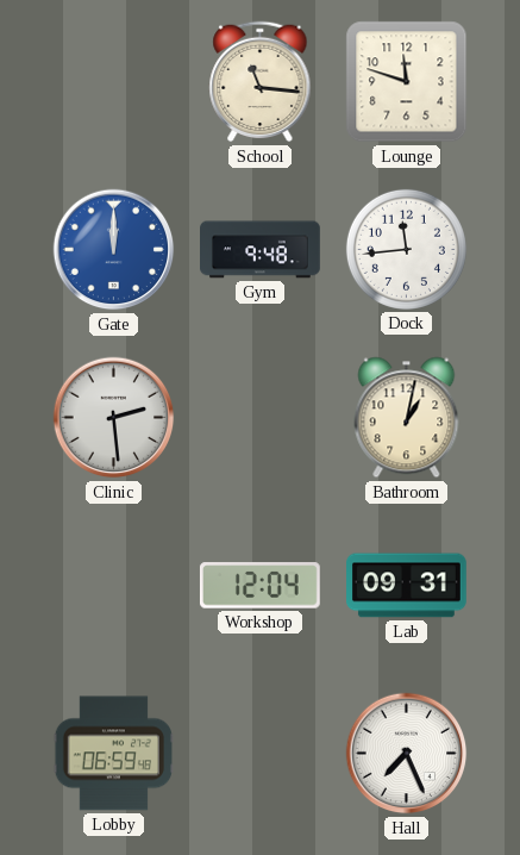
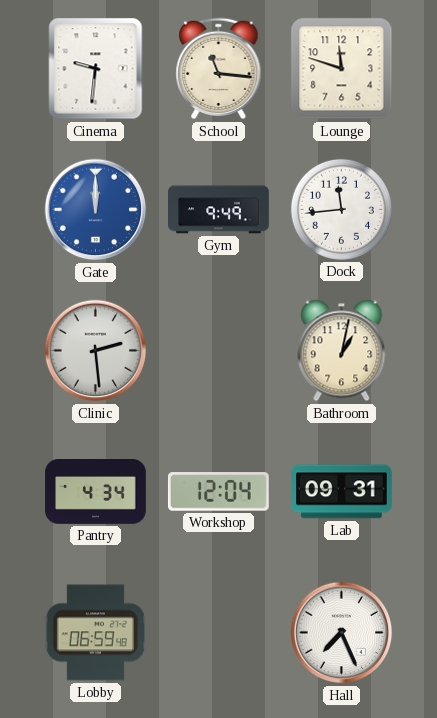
Cinema: none -> 9:31
Gym: 9:48 -> 9:49
Pantry: none -> 4:34
